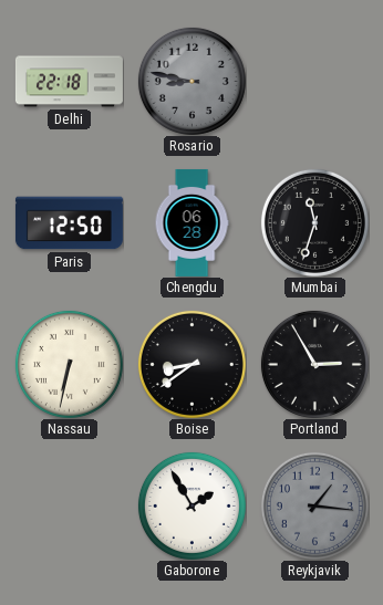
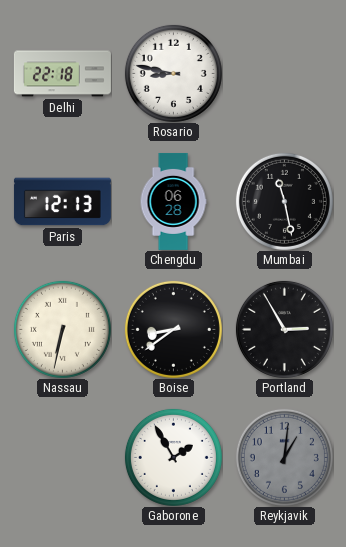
Rosario dial: grey -> white
Paris: 12:50 -> 12:13
Mumbai: 11:33 -> 11:28
Reykjavik: 1:16 -> 1:01
